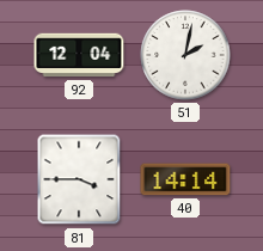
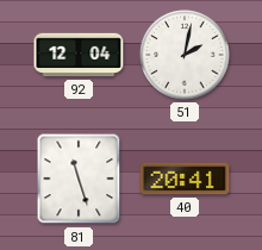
81: 3:45 -> 11:27
40: 14:14 -> 20:41
